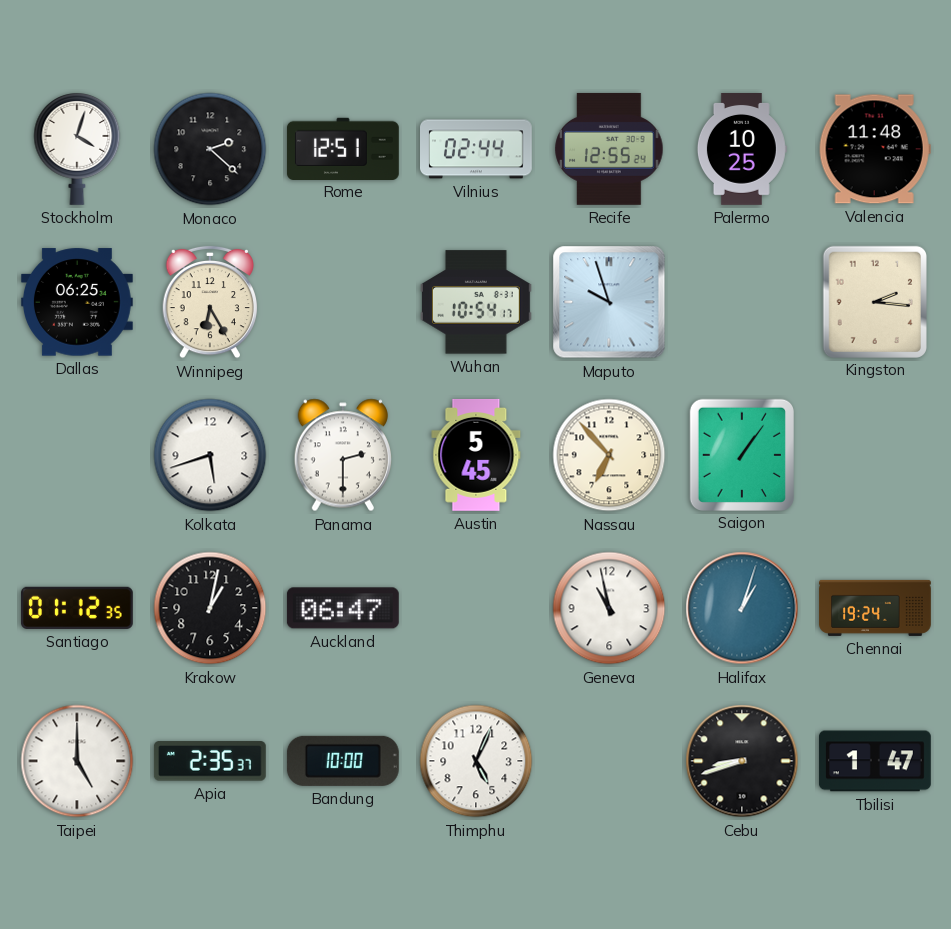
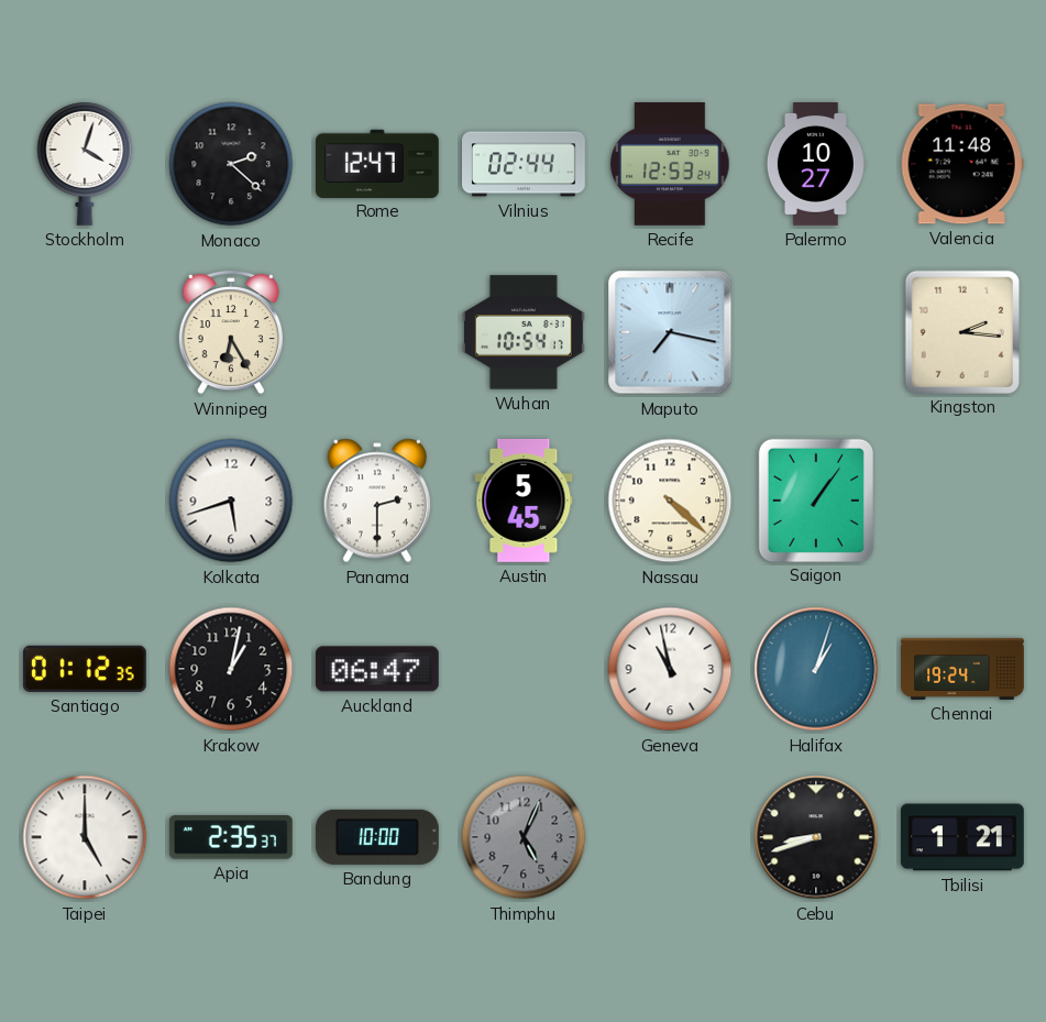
Rome: 12:51 -> 12:47
Recife: 12:55 -> 12:53
Palermo: 10:25 -> 10:27
Dallas: 06:25 -> none
Maputo: 9:57 -> 7:17
Nassau: 6:53 -> 4:22
Thimphu dial: white -> grey
Tbilisi: 1:47 -> 1:21
